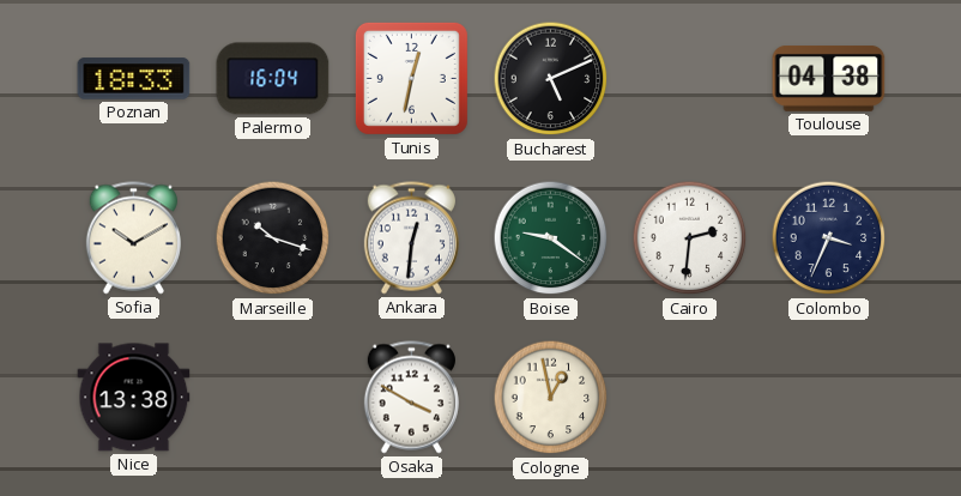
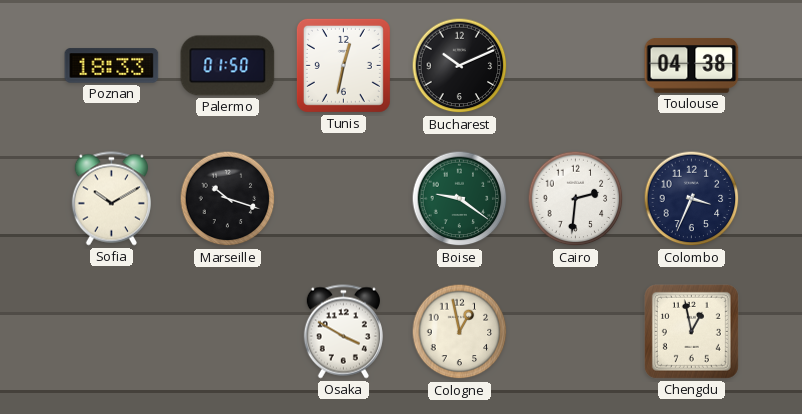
Palermo: 16:04 -> 01:50
Bucharest: 5:11 -> 10:11
Ankara: 12:31 -> none
Nice: 13:38 -> none
Chengdu: none -> 12:58
